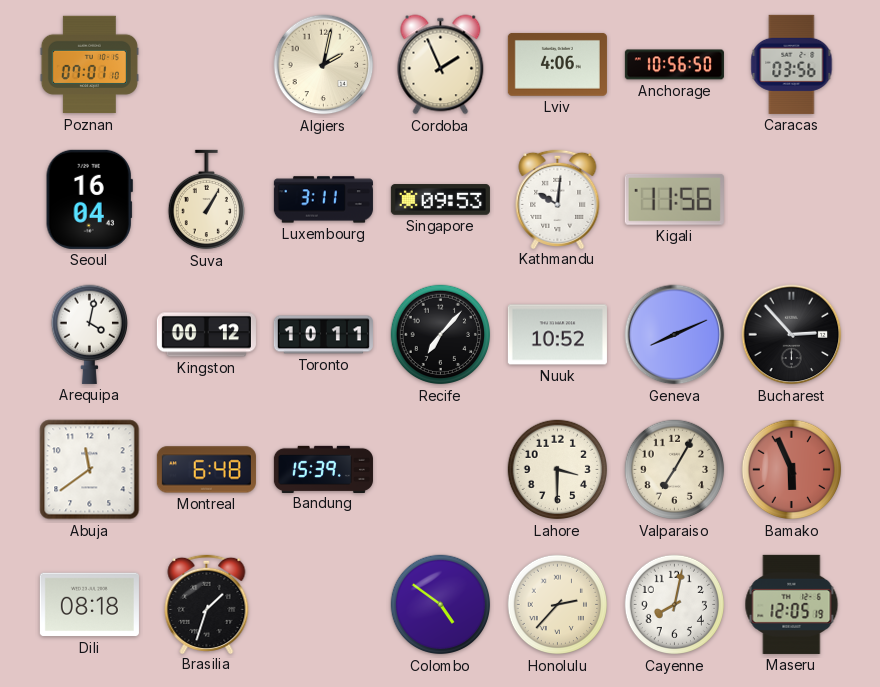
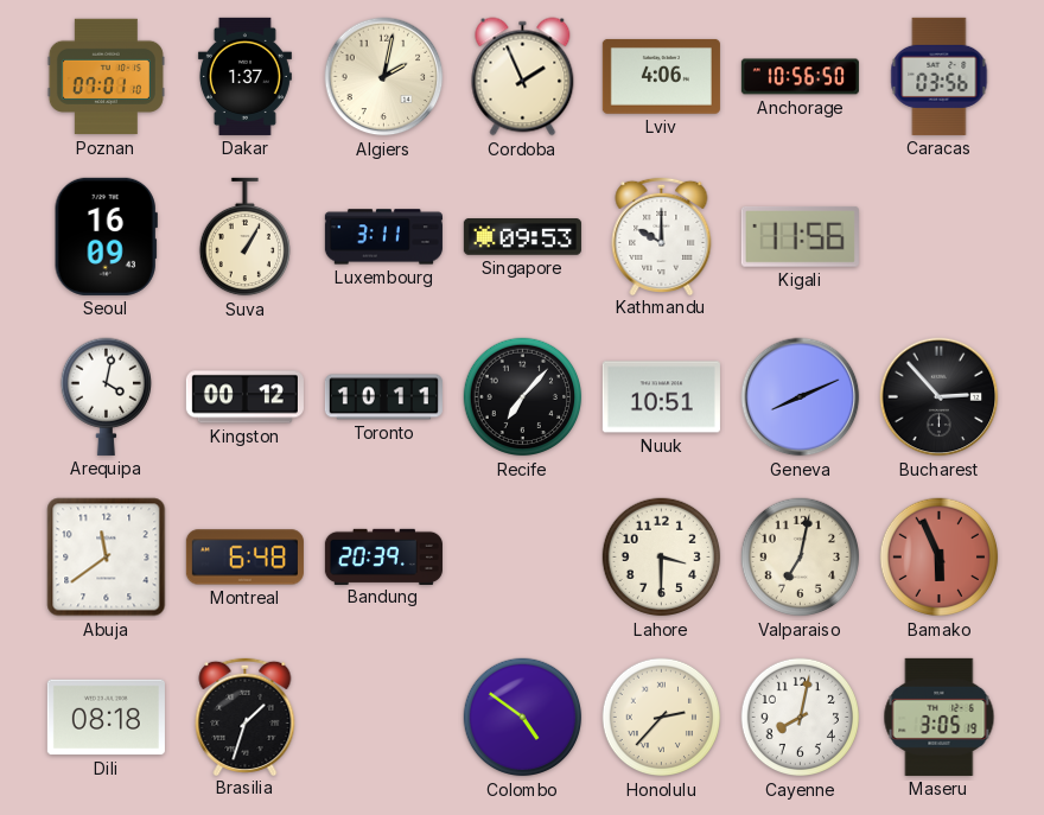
Dakar: none -> 1:37
Seoul: 16:04 -> 16:09
Kathmandu: 10:01 -> 10:00
Nuuk: 10:52 -> 10:51
Bandung: 15:39 -> 20:39
Valparaiso: 7:05 -> 7:02
Maseru: 12:05 -> 3:05
